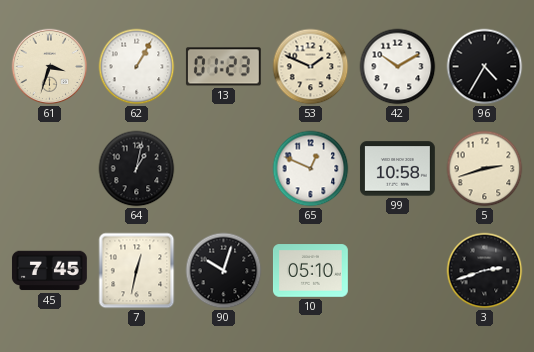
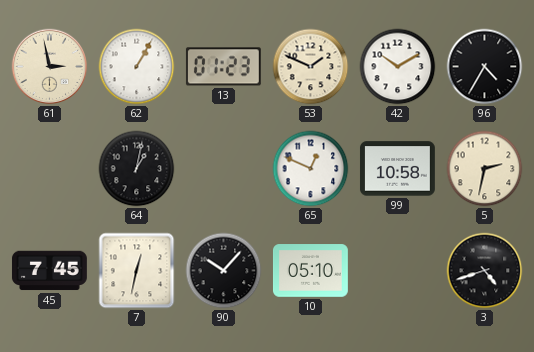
61: 3:33 -> 2:58
5: 2:42 -> 2:32
90: 10:03 -> 10:07
3: 2:42 -> 4:42
